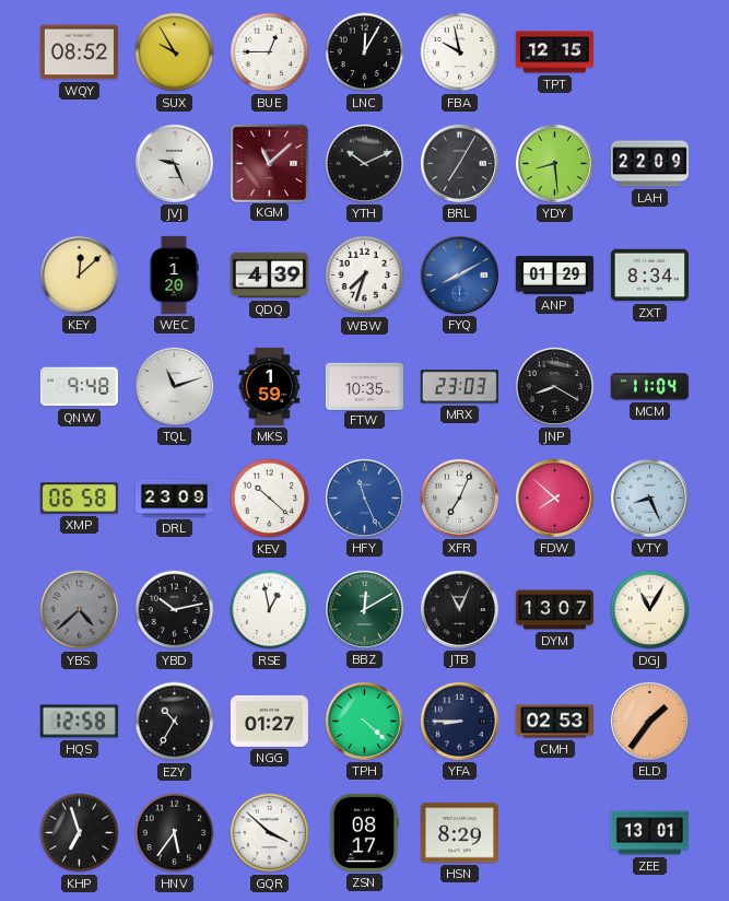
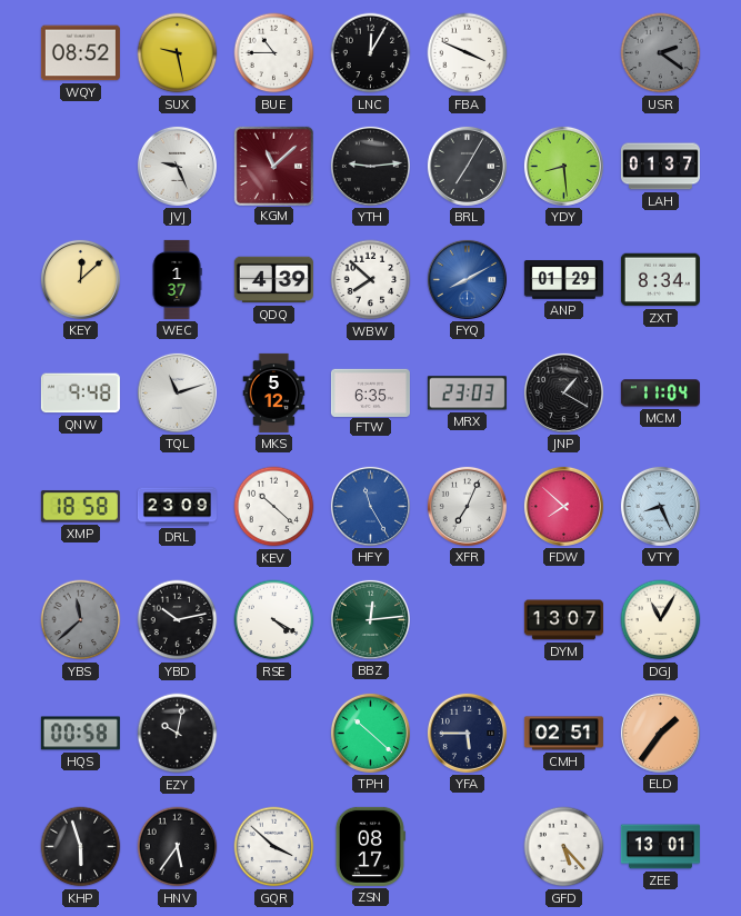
SUX: 9:55 -> 9:28
BUE: 12:45 -> 10:45
FBA: 9:58 -> 3:49
TPT: 12:15 -> none
USR: none -> 2:21
YTH: 10:11 -> 9:14
LAH: 22:09 -> 01:37
WEC: 1:20 -> 1:37
WBW: 7:33 -> 7:52
MKS: 1:59 -> 5:12
FTW: 10:35 -> 6:35
JNP: 8:20 -> 1:20
XMP: 06:58 -> 18:58
HFY: 11:26 -> 11:25
YBS: 4:38 -> 11:38
RSE: 12:58 -> 4:20
BBZ: 12:10 -> 12:14
JTB: 11:04 -> none
HQS: 12:58 -> 00:58
EZY: 10:35 -> 10:02
NGG: 01:27 -> none
TPH: 4:22 -> 10:22
YFA: 8:45 -> 5:45
CMH: 02:53 -> 02:51
KHP: 6:57 -> 5:57
HSN: 8:29 -> none
GFD: none -> 5:23
